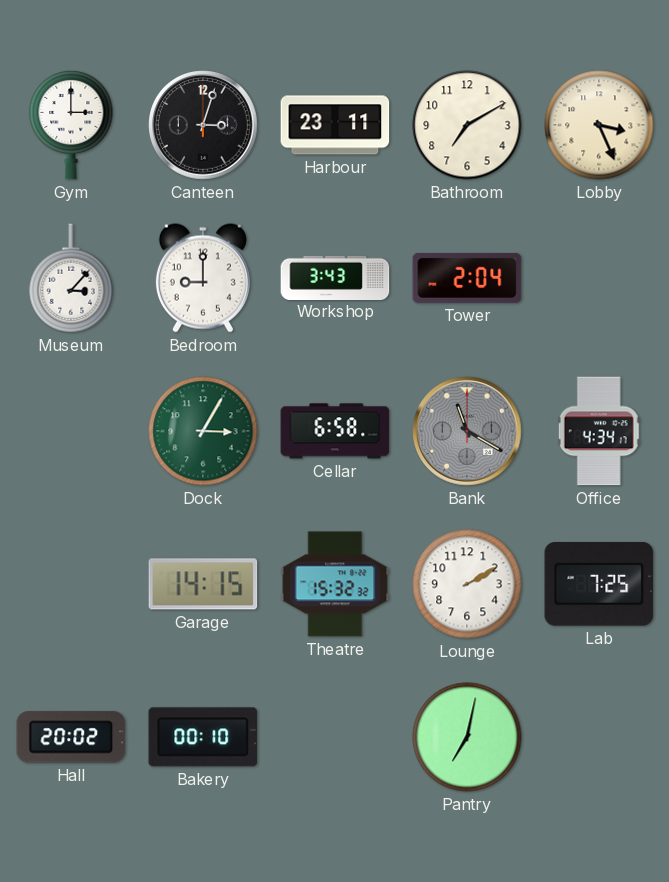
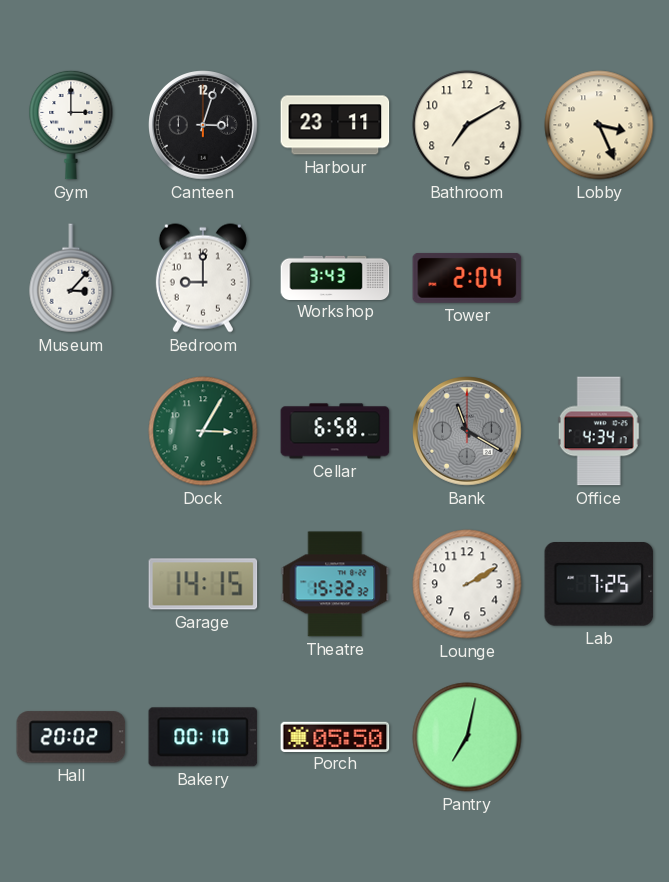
Porch: none -> 05:50
